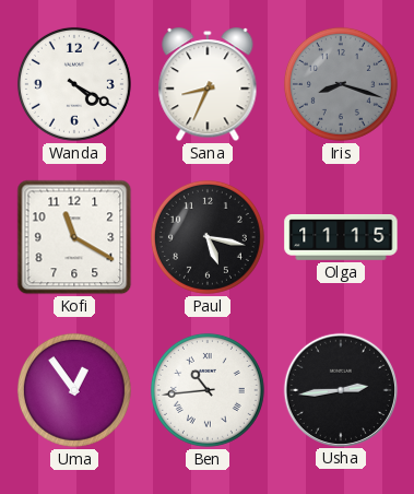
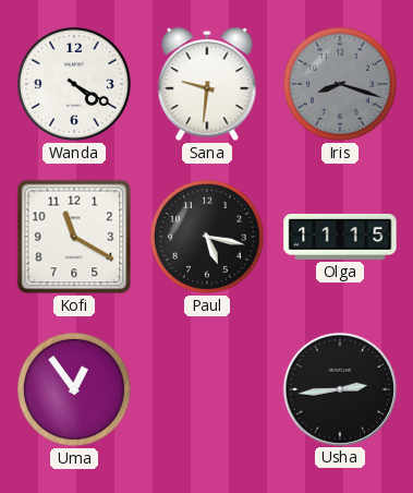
Sana: 8:34 -> 9:31
Ben: 10:44 -> none
